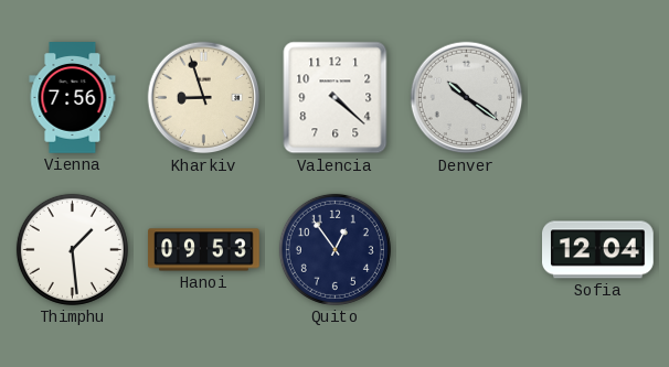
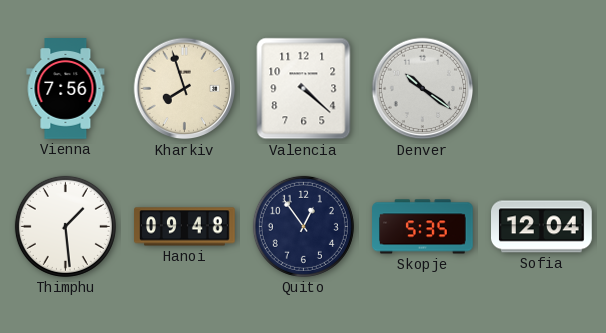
Kharkiv: 8:57 -> 7:57
Hanoi: 09:53 -> 09:48
Skopje: none -> 5:35
